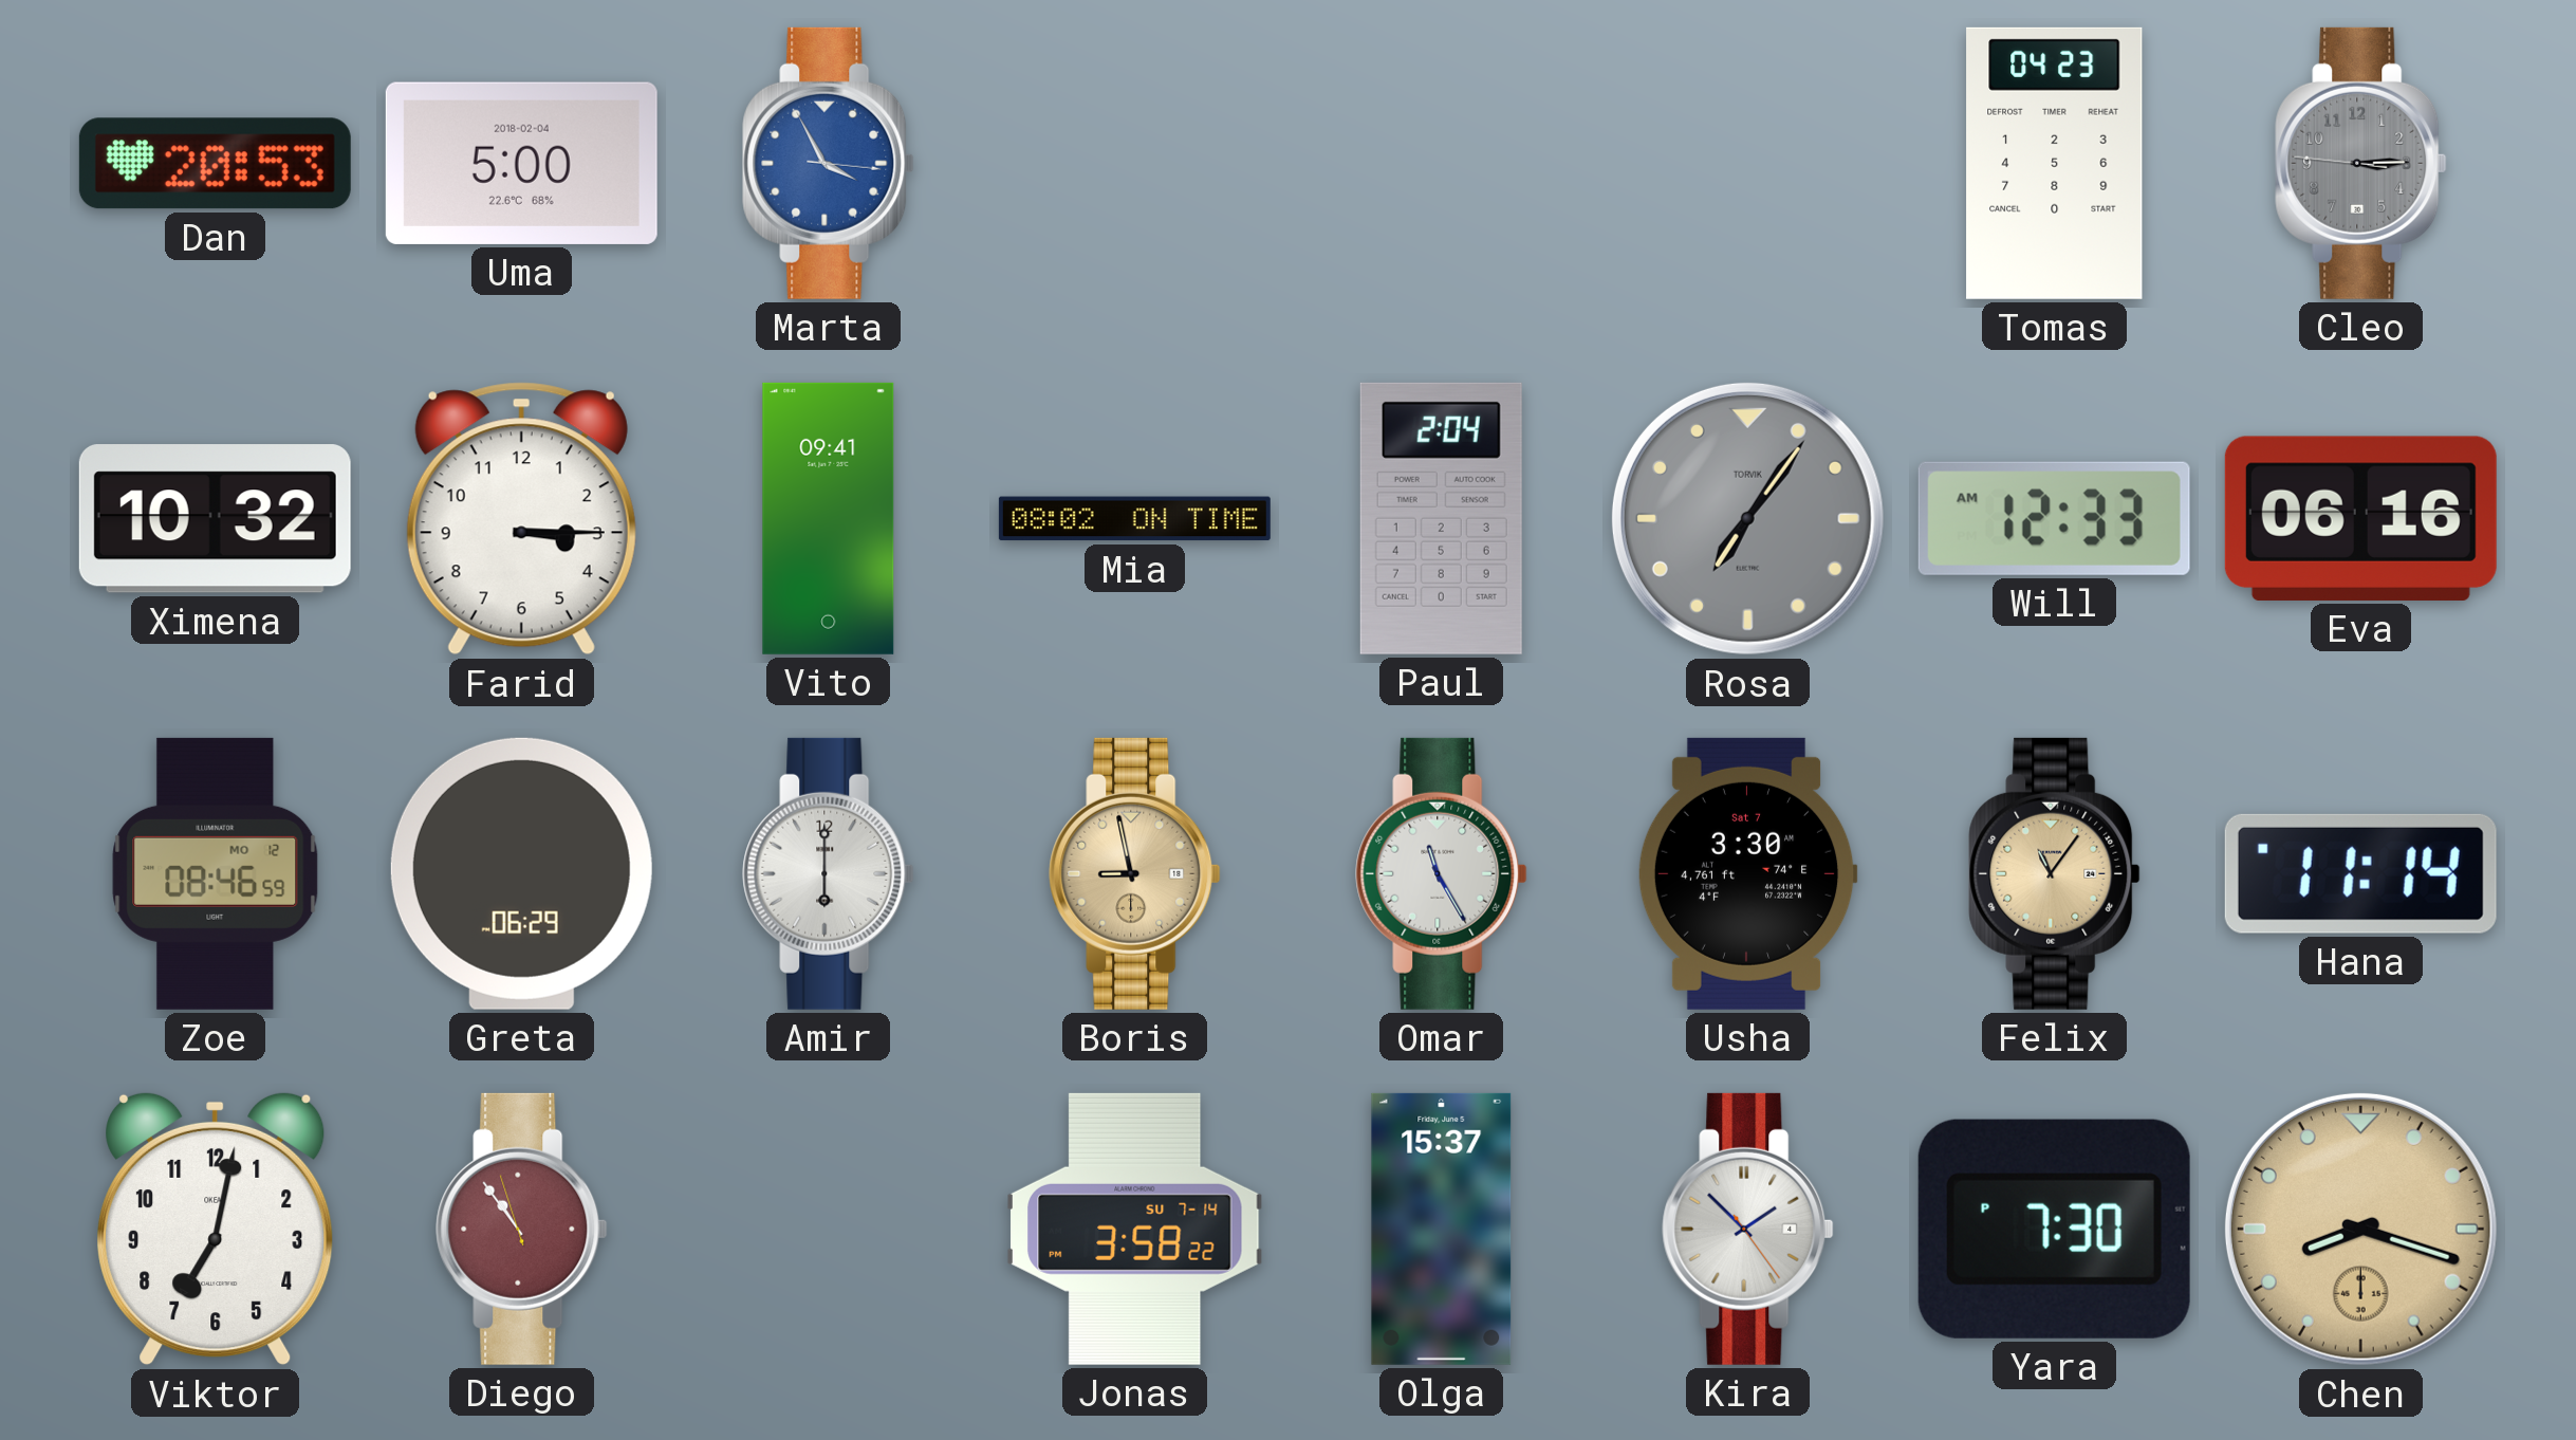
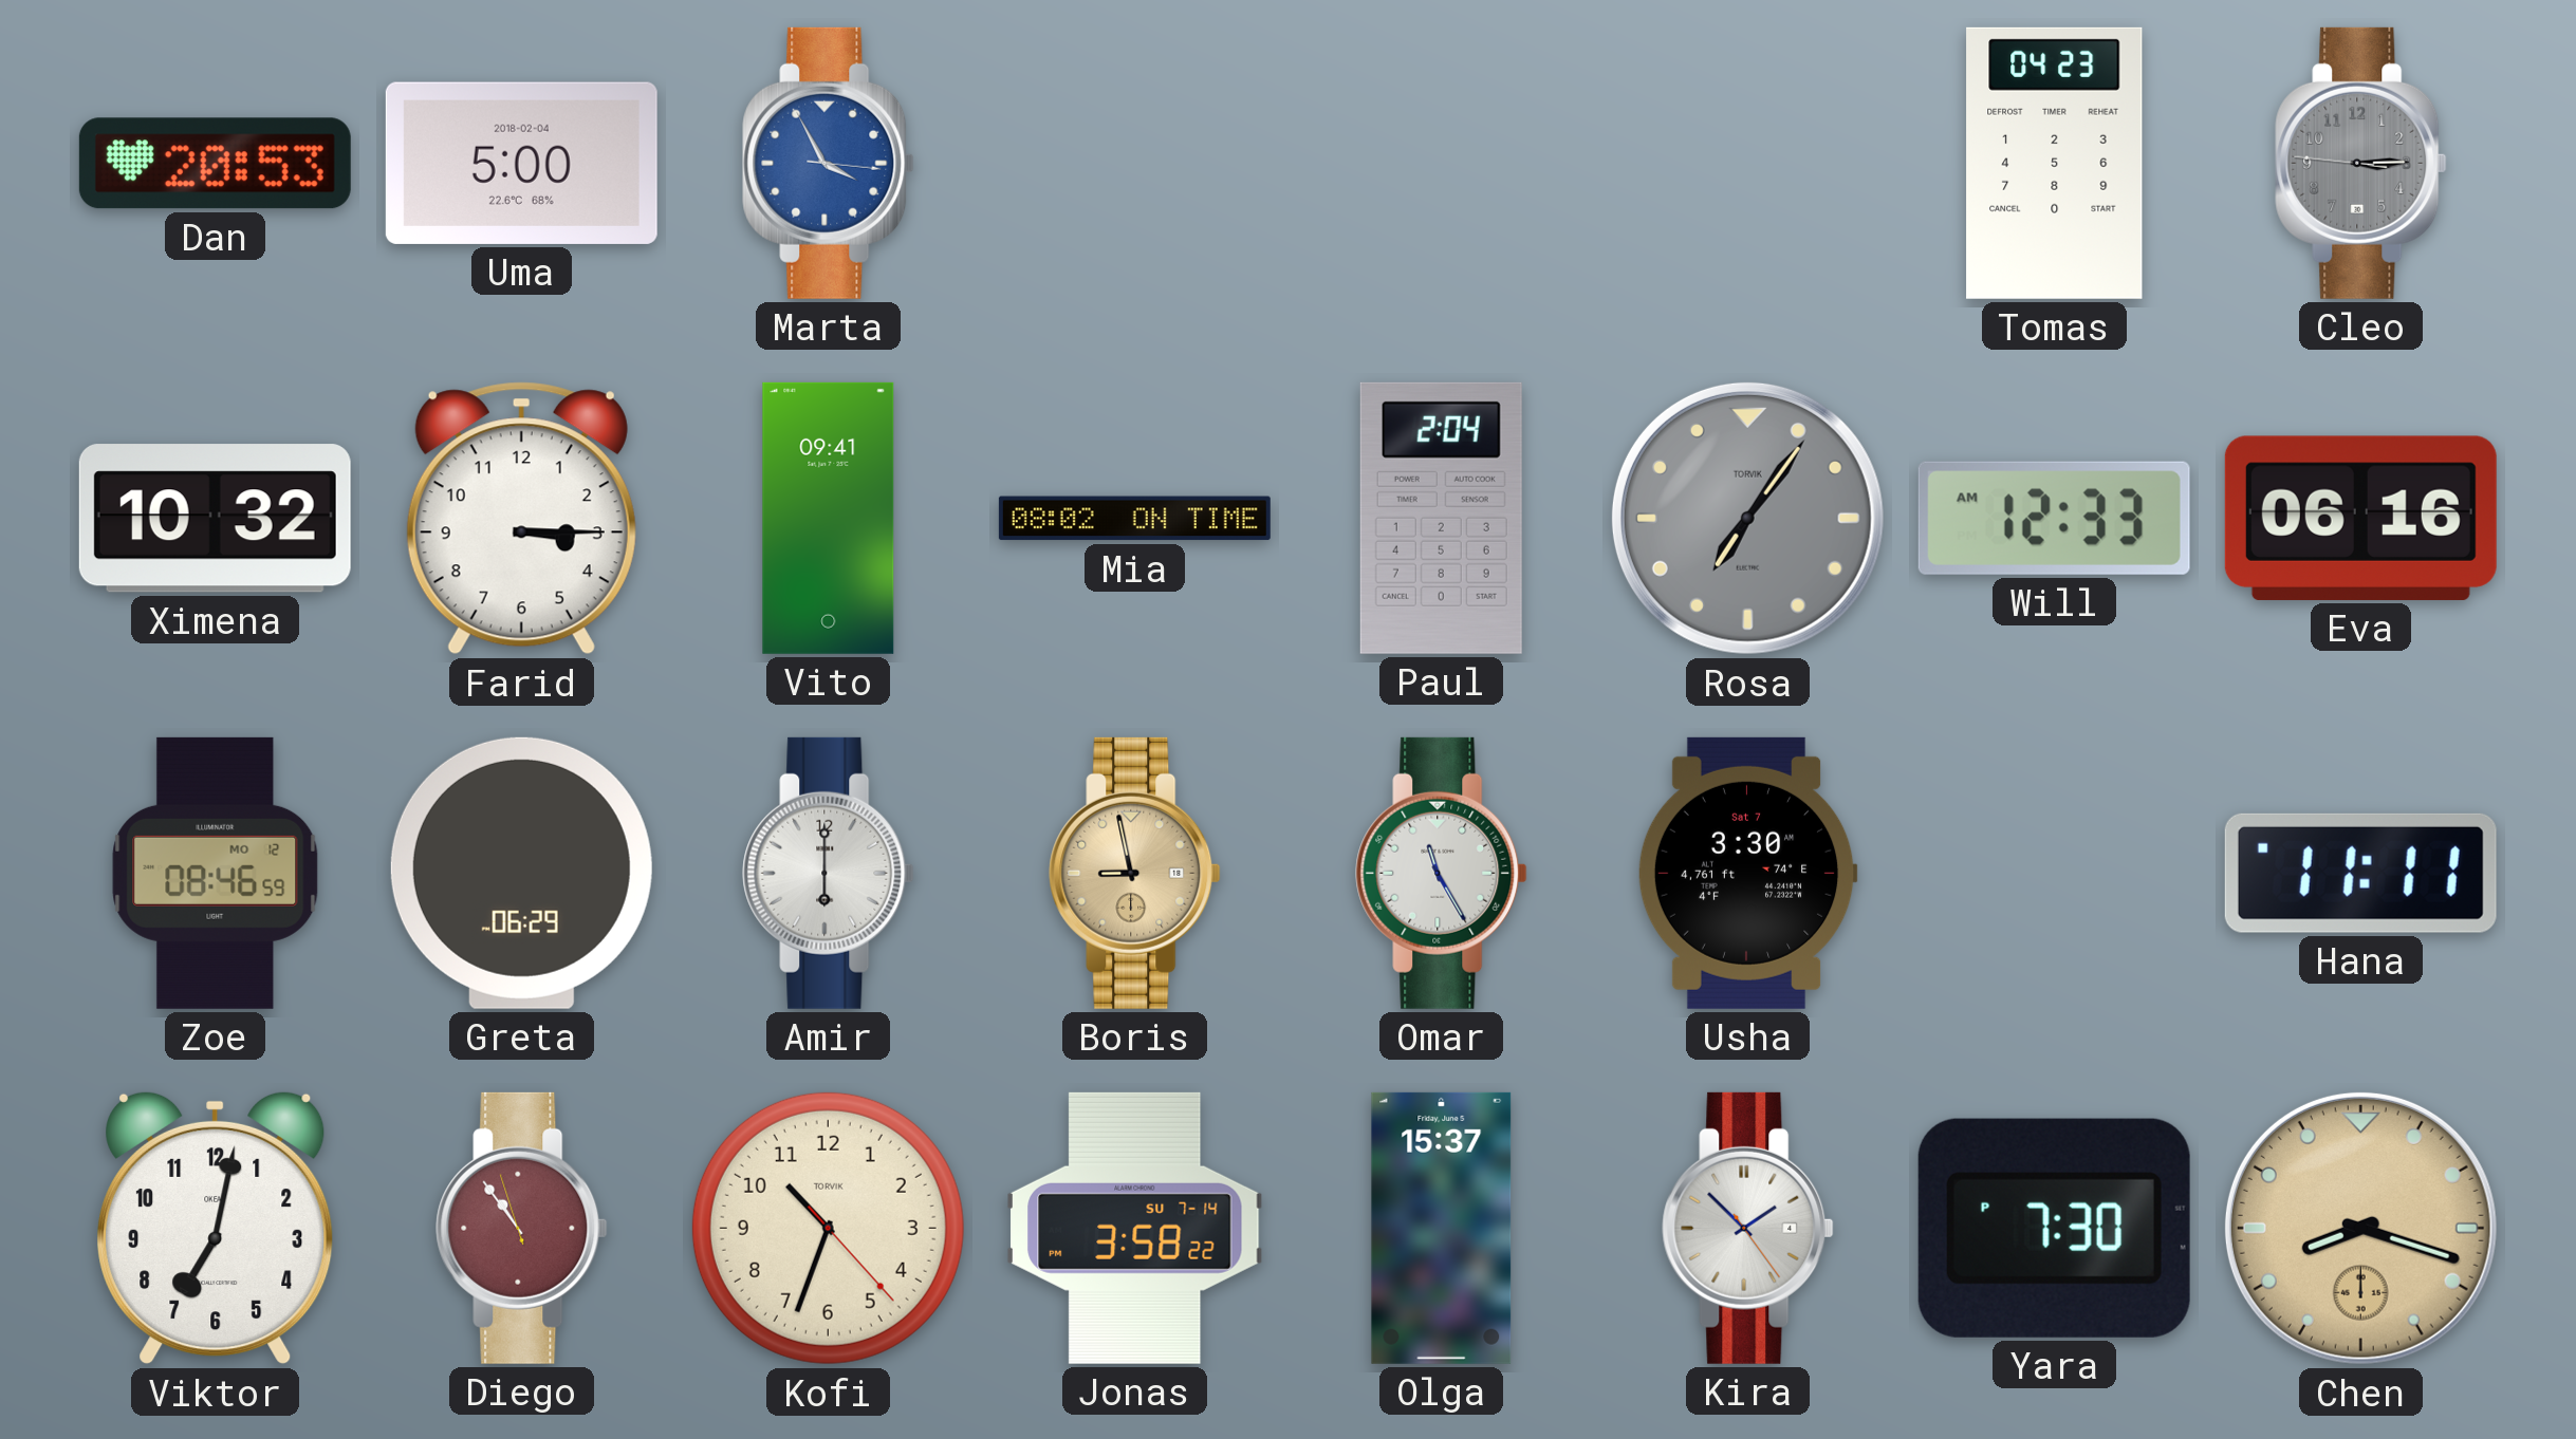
Felix: 11:06 -> none
Hana: 11:14 -> 11:11
Kofi: none -> 10:33
